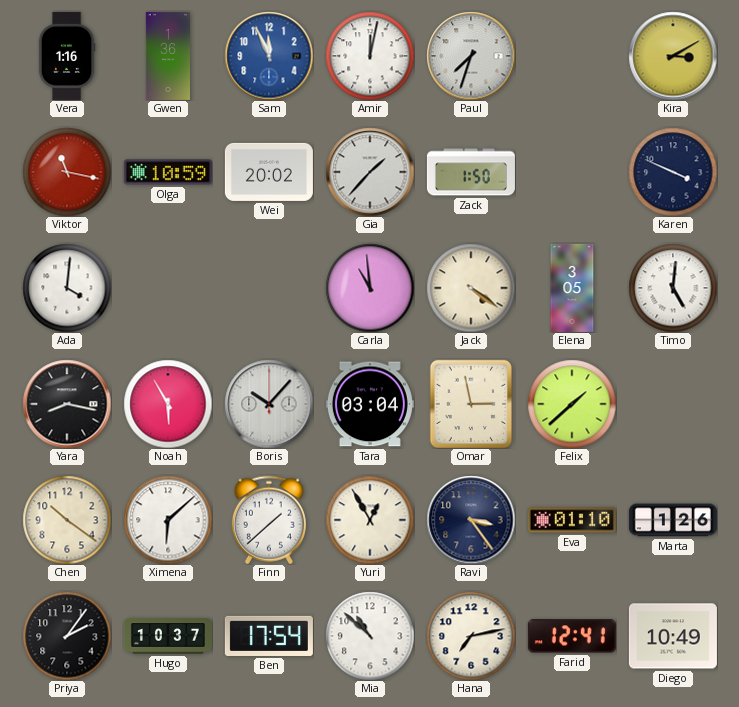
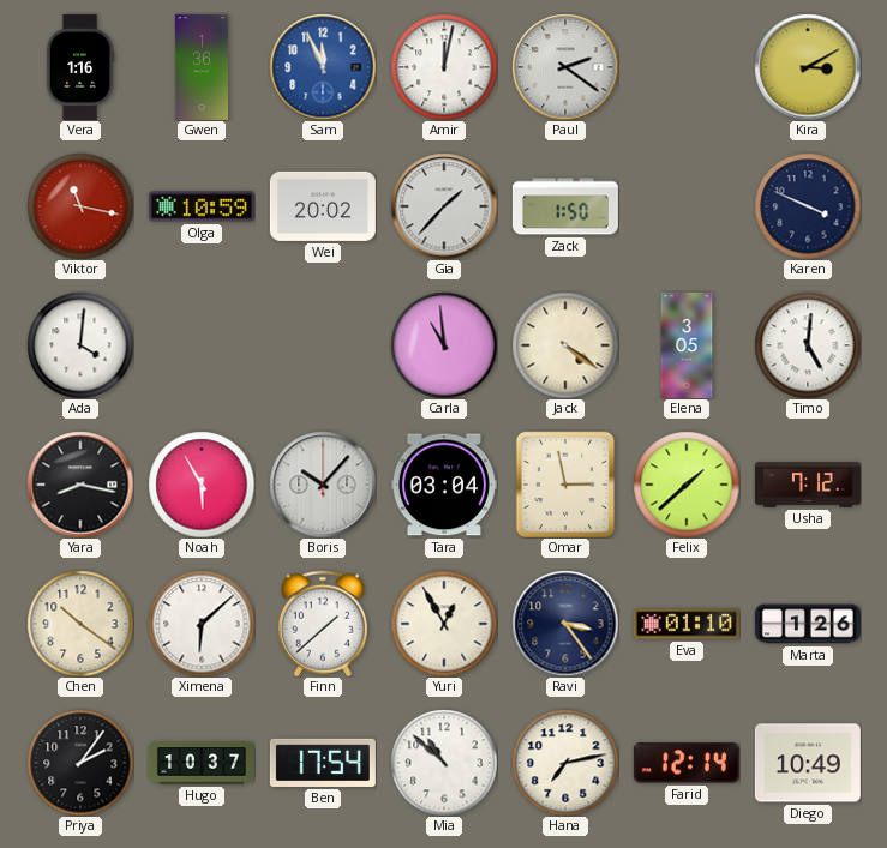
Paul: 7:33 -> 2:21
Usha: none -> 7:12
Farid: 12:41 -> 12:14
